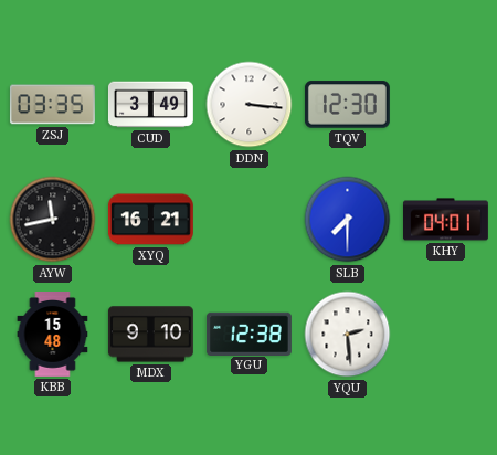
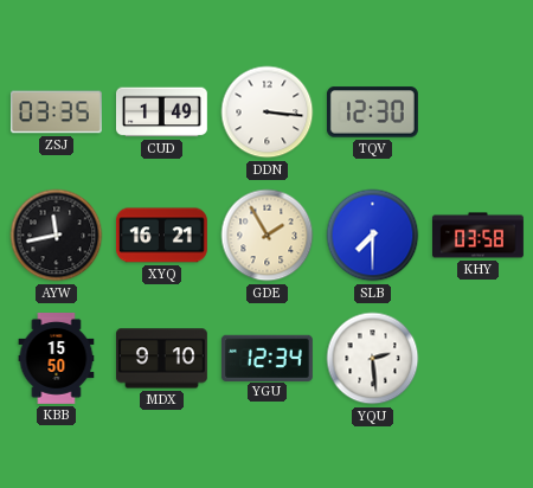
CUD: 3:49 -> 1:49
GDE: none -> 1:55
KHY: 04:01 -> 03:58
KBB: 15:48 -> 15:50
YGU: 12:38 -> 12:34
